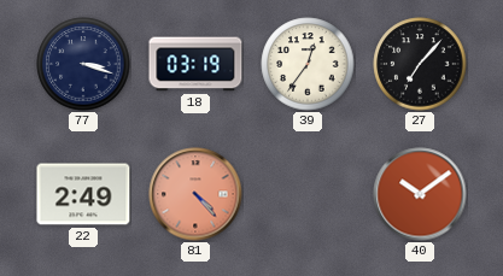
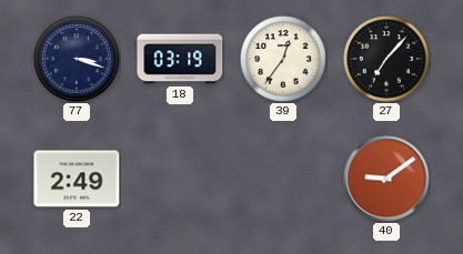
81: 4:23 -> none
40: 10:09 -> 9:09
